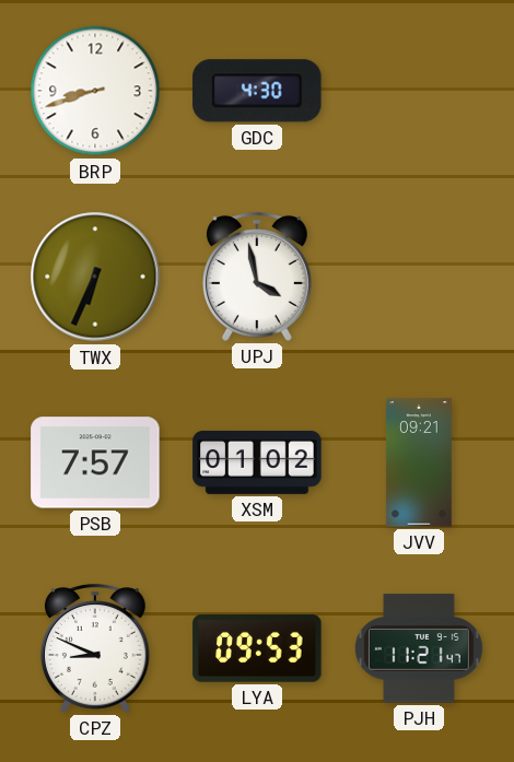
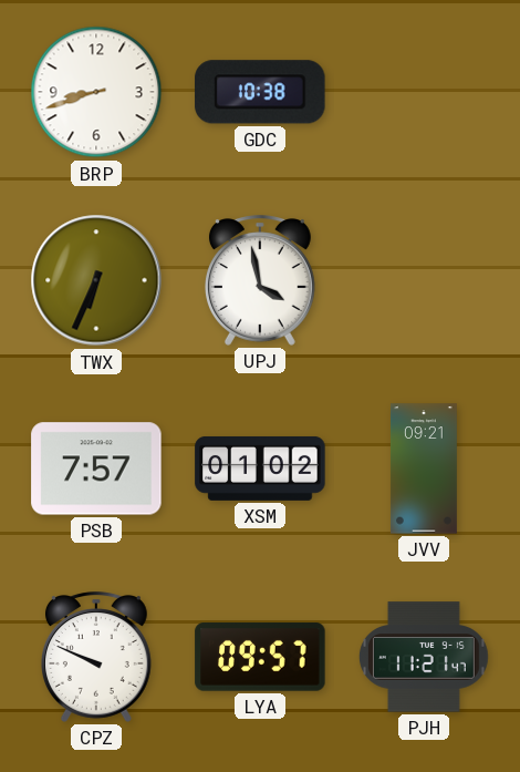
GDC: 4:30 -> 10:38
CPZ: 8:49 -> 9:49
LYA: 09:53 -> 09:57
